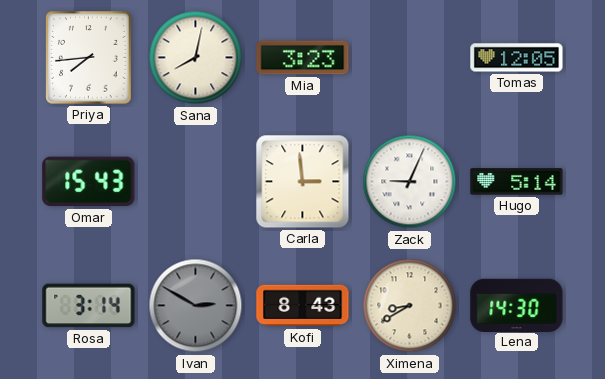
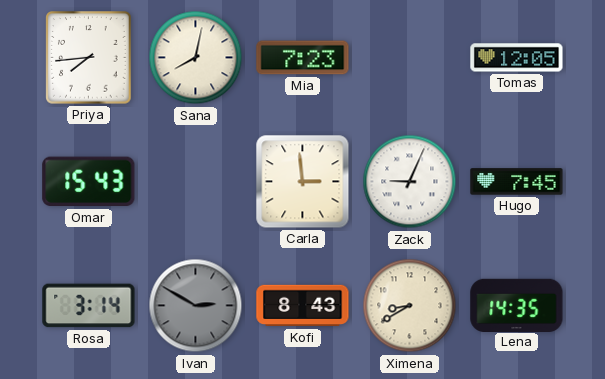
Mia: 3:23 -> 7:23
Hugo: 5:14 -> 7:45
Lena: 14:30 -> 14:35
